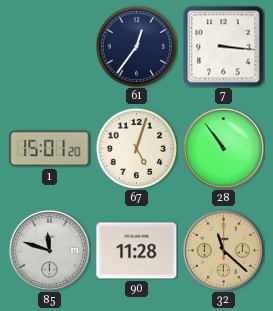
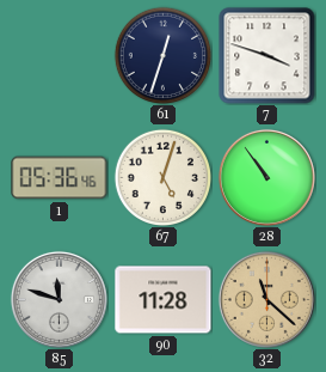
61: 12:36 -> 12:33
7: 3:16 -> 3:48
1: 15:01 -> 05:36
